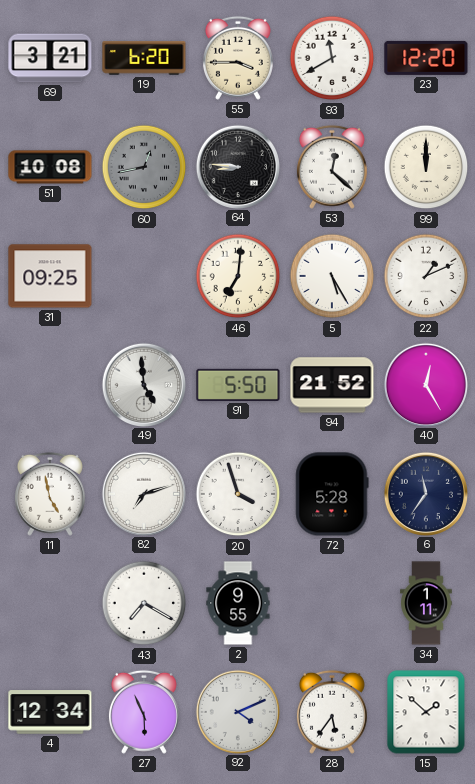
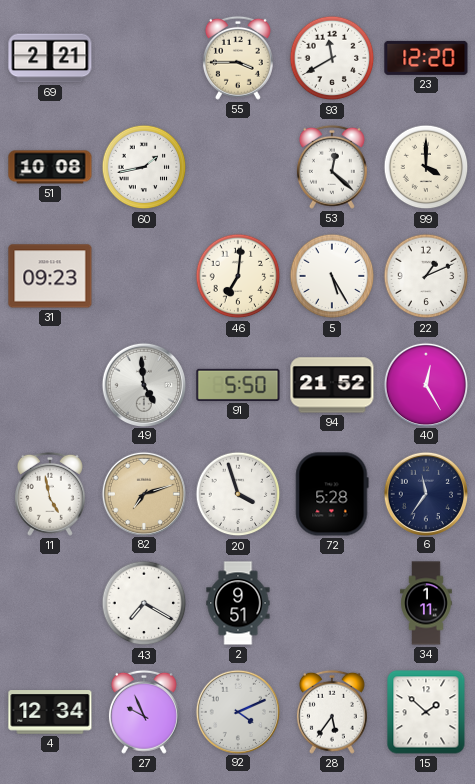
69: 3:21 -> 2:21
19: 6:20 -> none
60: 12:43 -> 1:43
60 dial: grey -> white
64: 8:46 -> none
99: 12:00 -> 4:00
31: 09:25 -> 09:23
82 dial: white -> champagne
2: 9:55 -> 9:51
27: 5:56 -> 9:56
